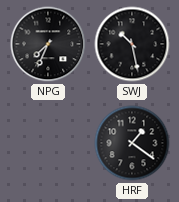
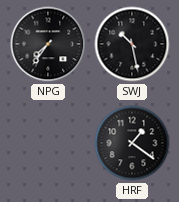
NPG: 7:34 -> 7:36
